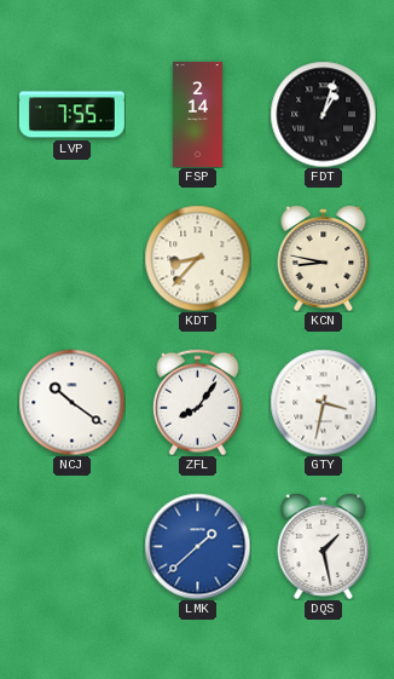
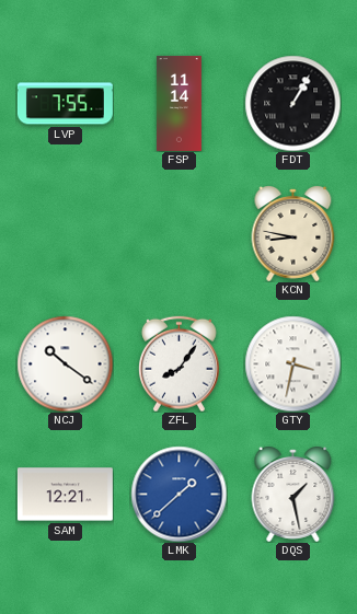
FSP: 2:14 -> 11:14
FDT: 1:03 -> 1:05
KDT: 8:37 -> none
SAM: none -> 12:21
